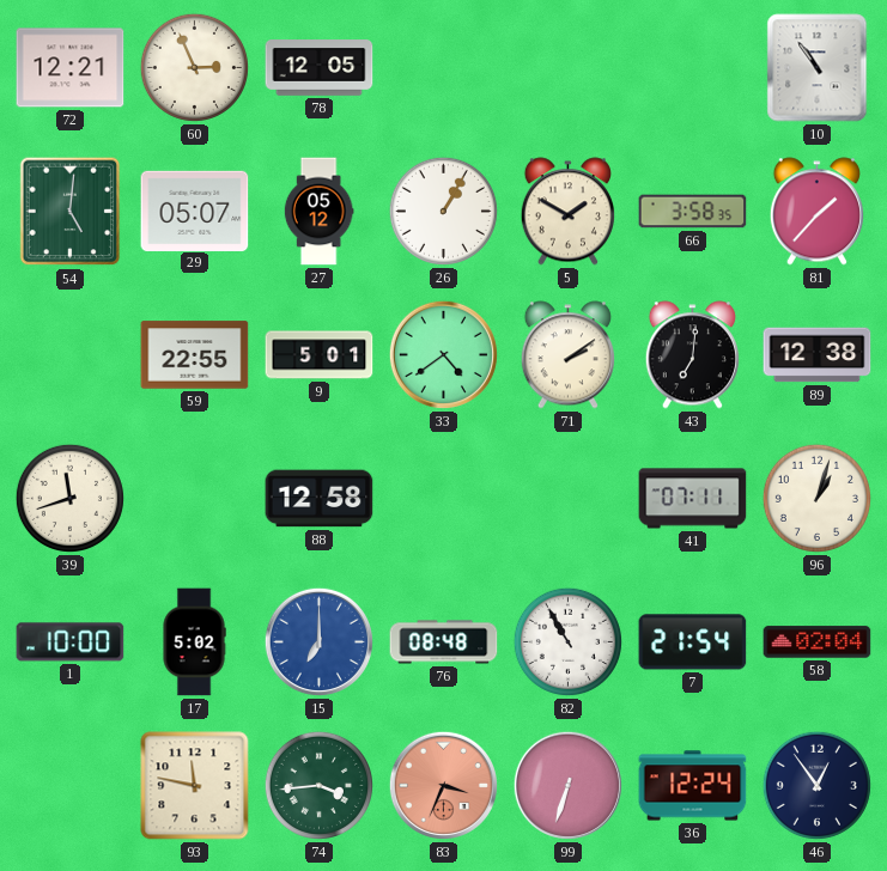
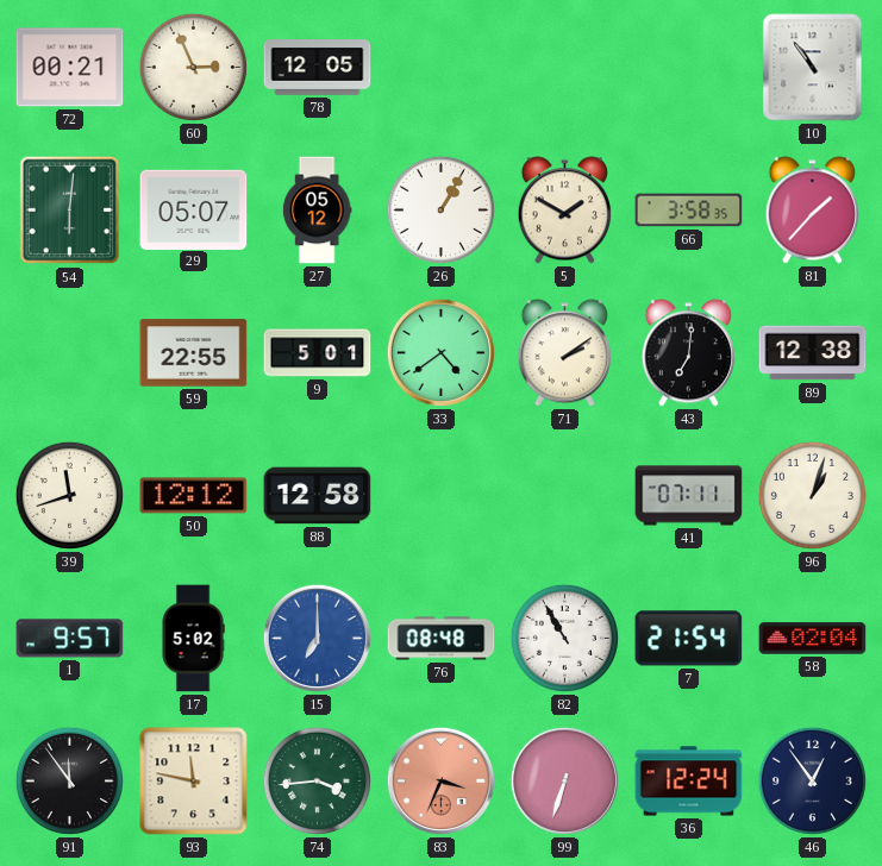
72: 12:21 -> 00:21
54: 5:01 -> 6:01
50: none -> 12:12
1: 10:00 -> 9:57
91: none -> 11:54
